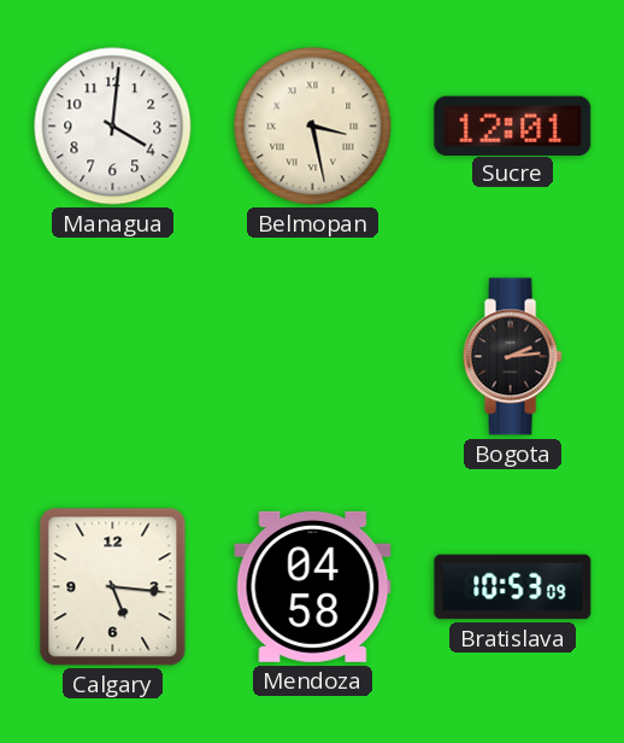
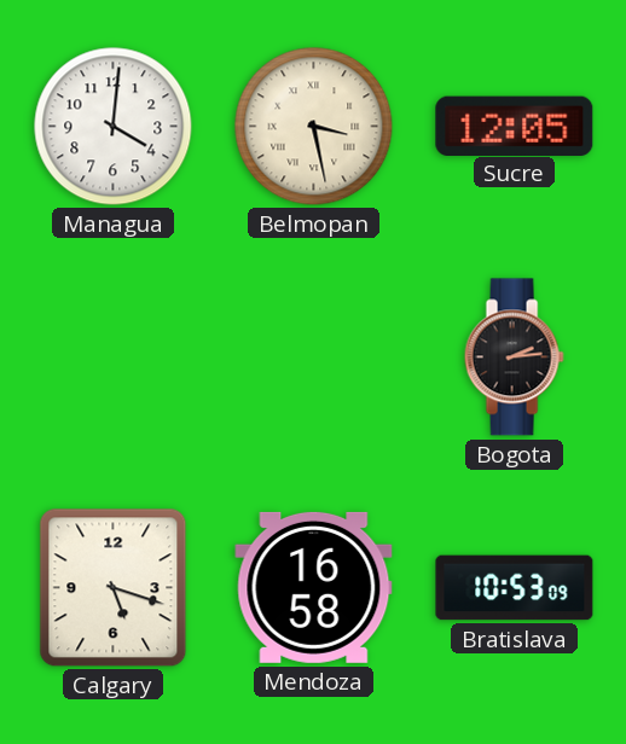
Sucre: 12:01 -> 12:05
Calgary: 5:16 -> 5:18
Mendoza: 04:58 -> 16:58
